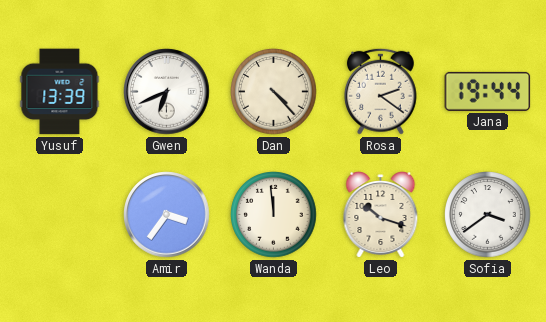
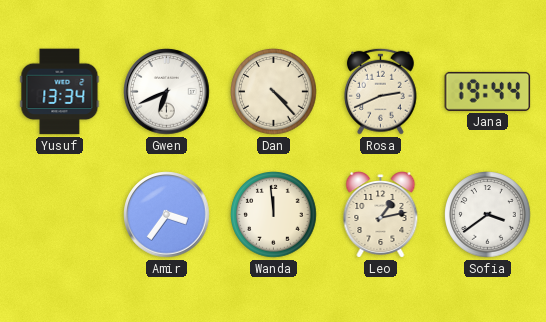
Yusuf: 13:39 -> 13:34
Rosa: 2:21 -> 2:41
Leo: 10:18 -> 1:13
